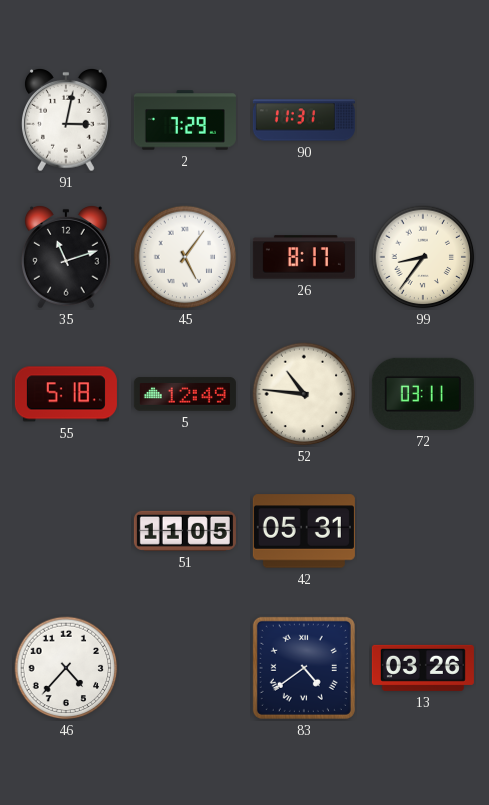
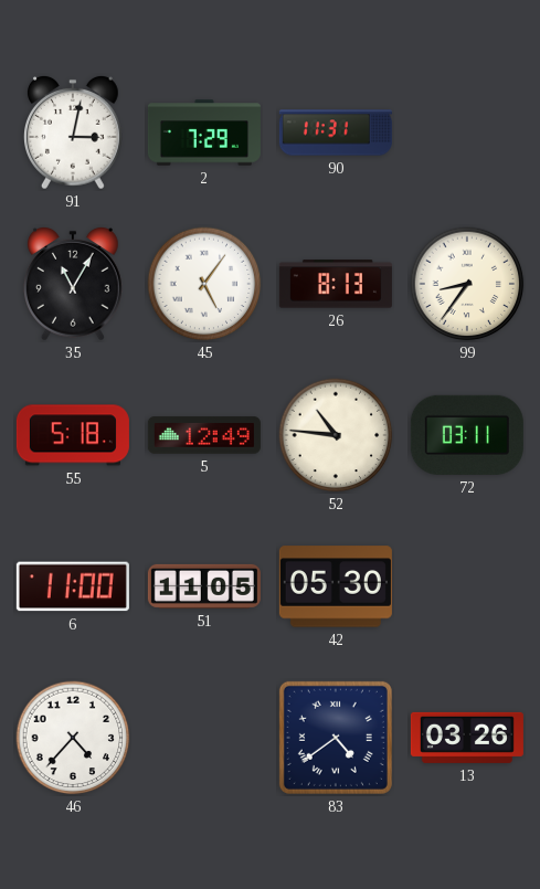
35: 11:12 -> 11:05
26: 8:17 -> 8:13
6: none -> 11:00
42: 05:31 -> 05:30
